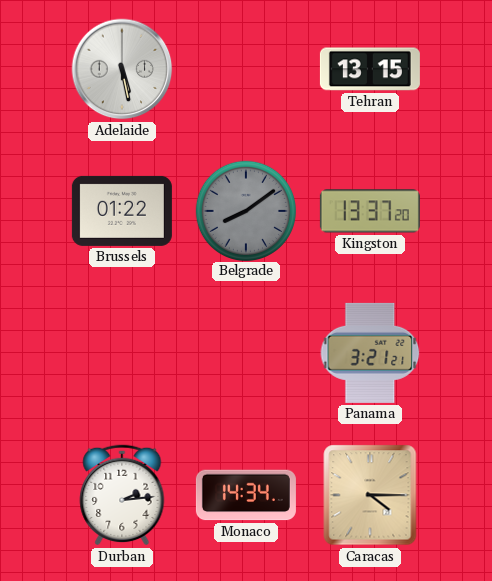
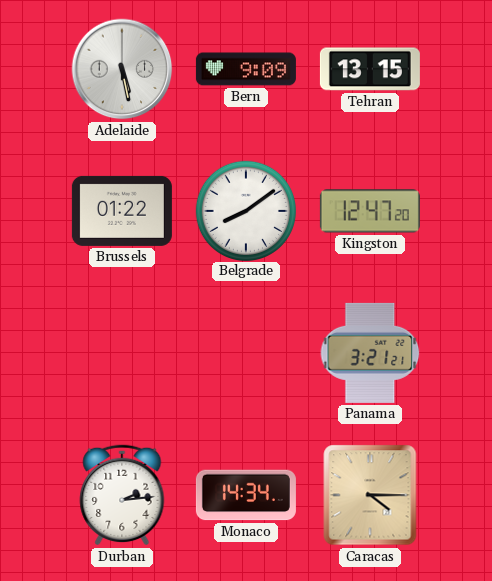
Bern: none -> 9:09
Belgrade dial: grey -> white
Kingston: 13:37 -> 12:47
